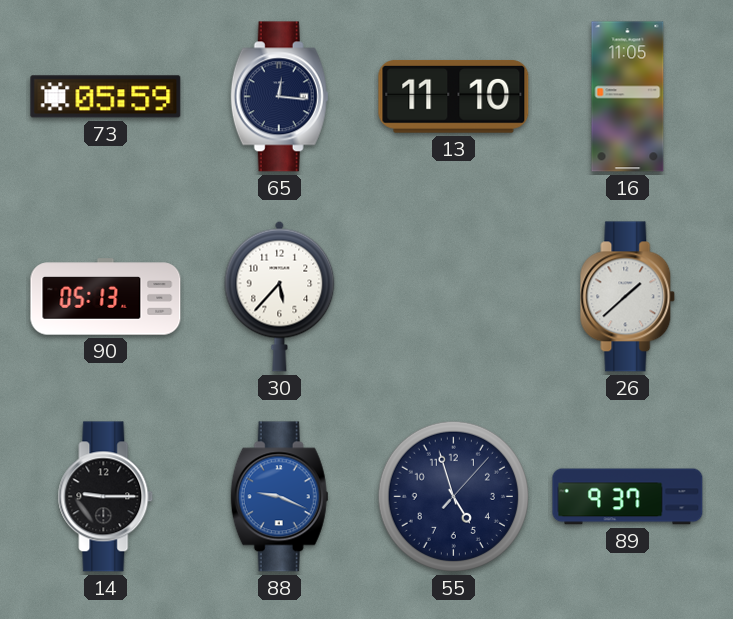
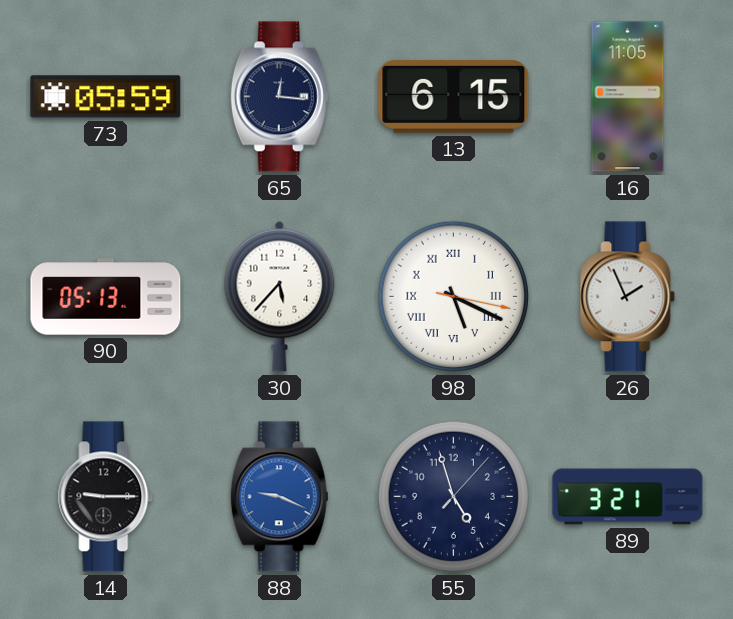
13: 11:10 -> 6:15
98: none -> 5:19
26: 1:38 -> 1:56
89: 9:37 -> 3:21
